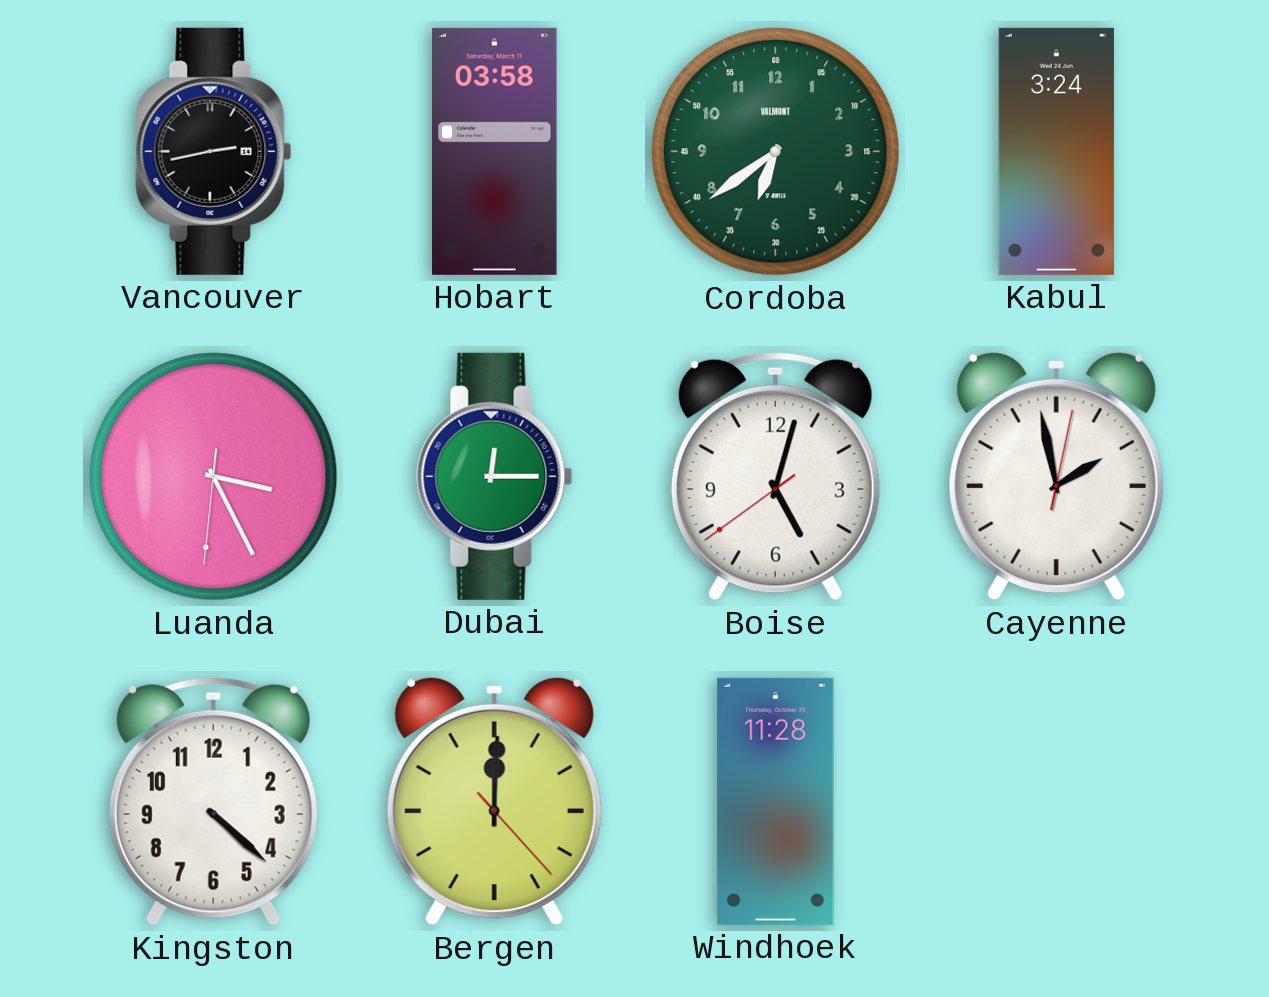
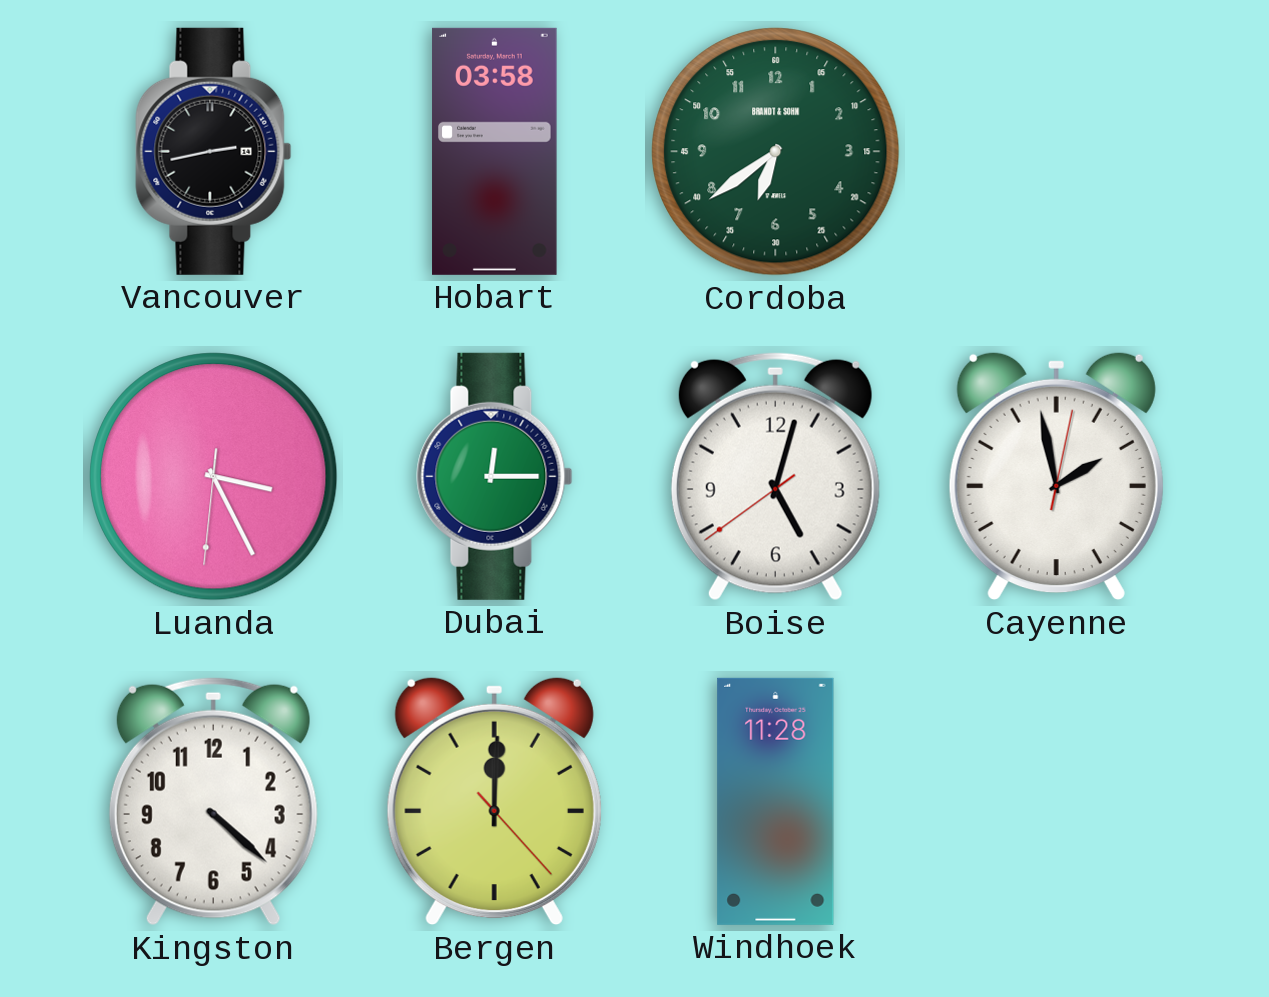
Cordoba brand: VALMONT -> BRANDT & SOHN
Kabul: 3:24 -> none
